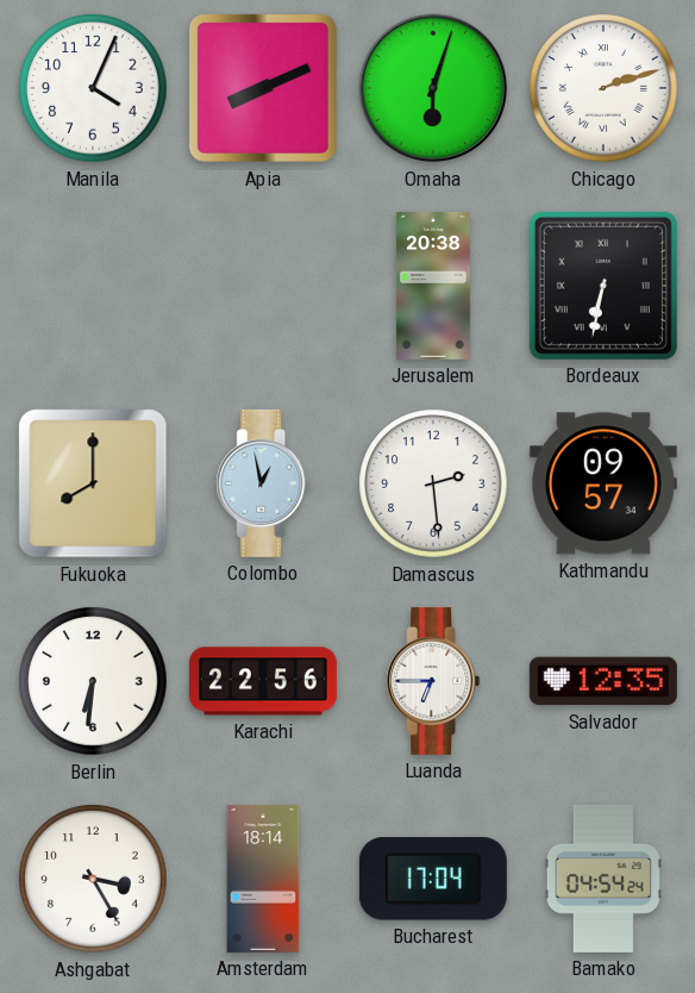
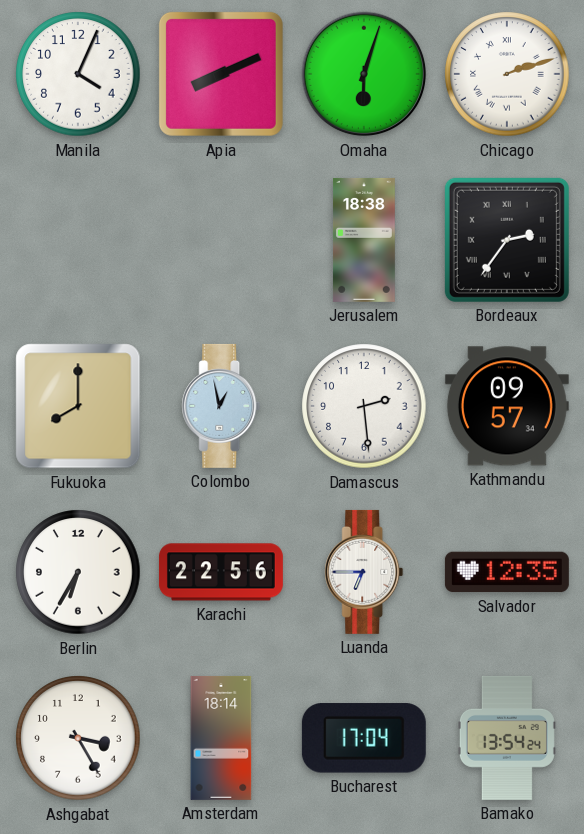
Jerusalem: 20:38 -> 18:38
Bordeaux: 6:32 -> 2:36
Berlin: 6:31 -> 6:35
Bamako: 04:54 -> 13:54
